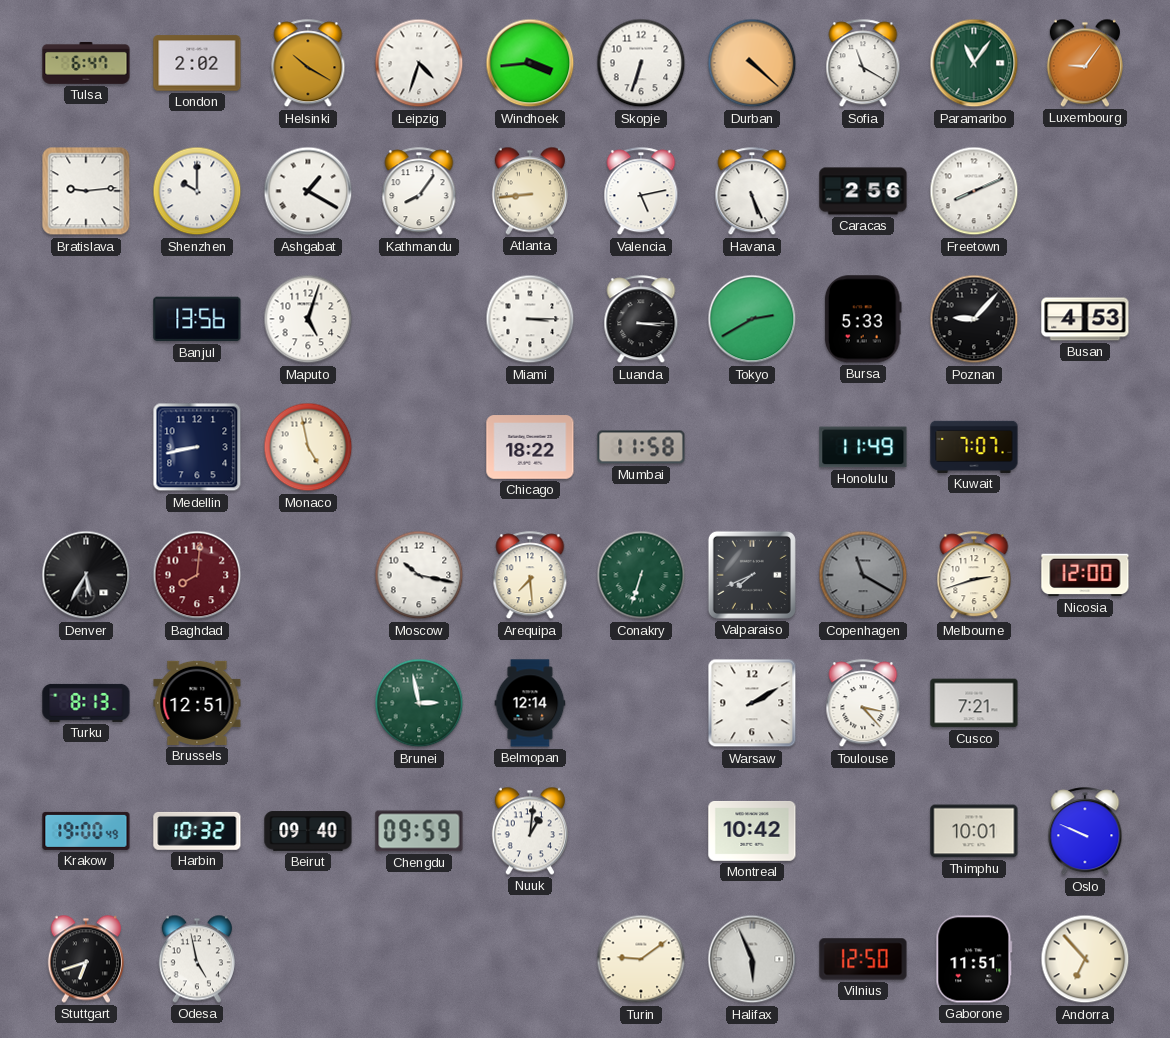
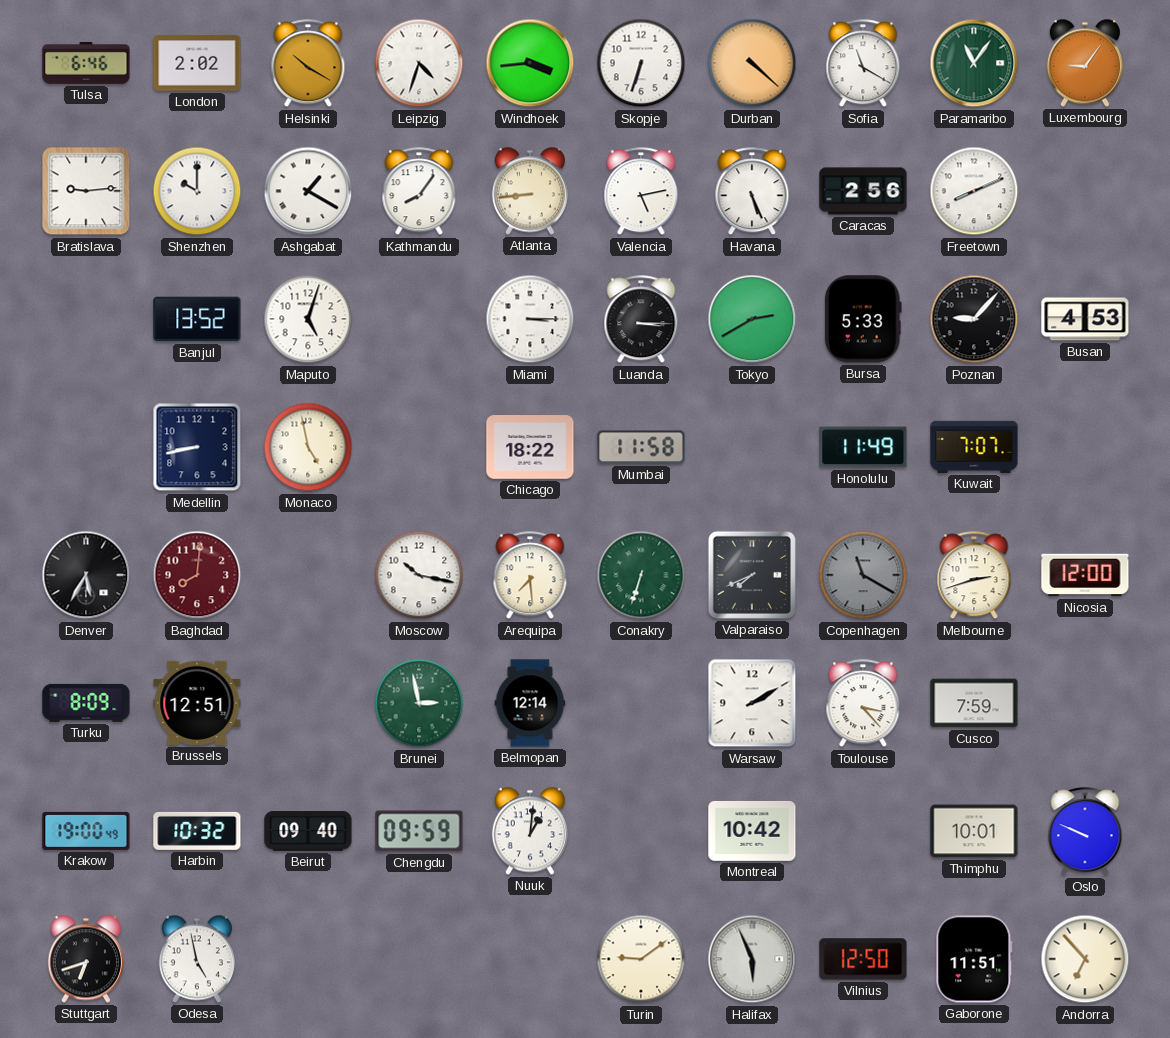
Tulsa: 6:47 -> 6:46
Banjul: 13:56 -> 13:52
Turku: 8:13 -> 8:09
Cusco: 7:21 -> 7:59
